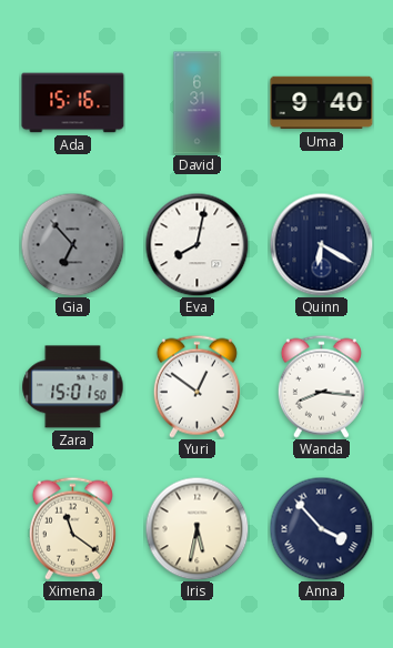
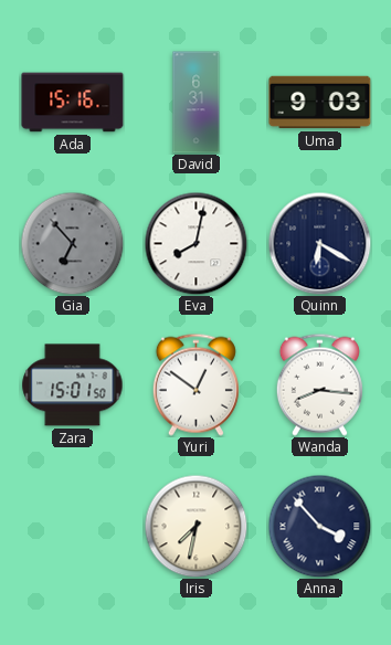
Uma: 9:40 -> 9:03
Ximena: 11:21 -> none
Iris: 5:32 -> 7:32
